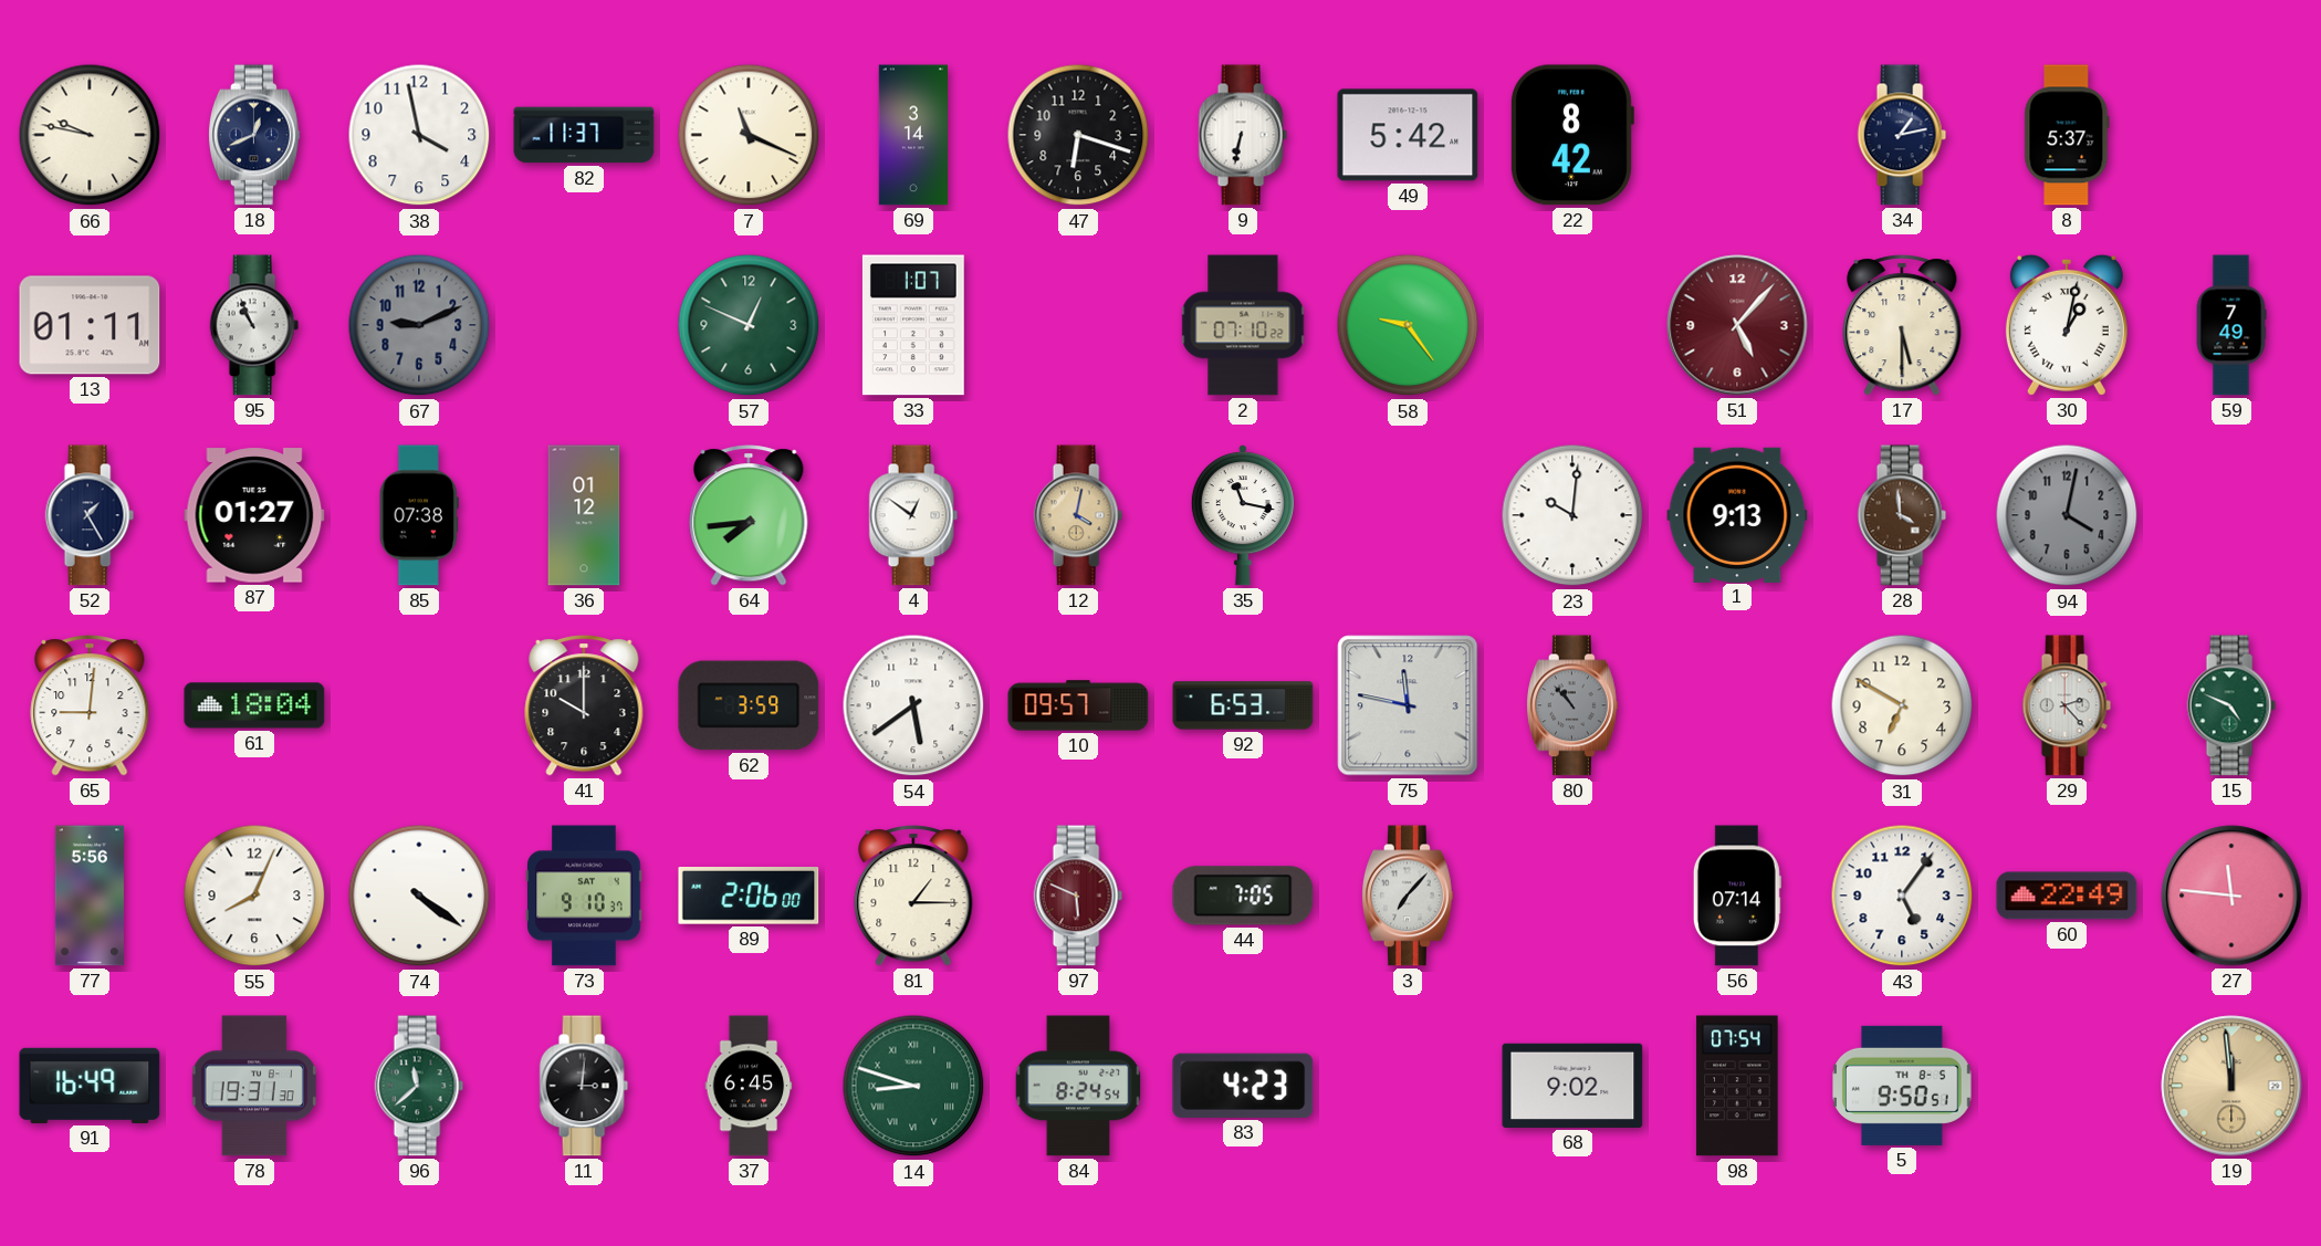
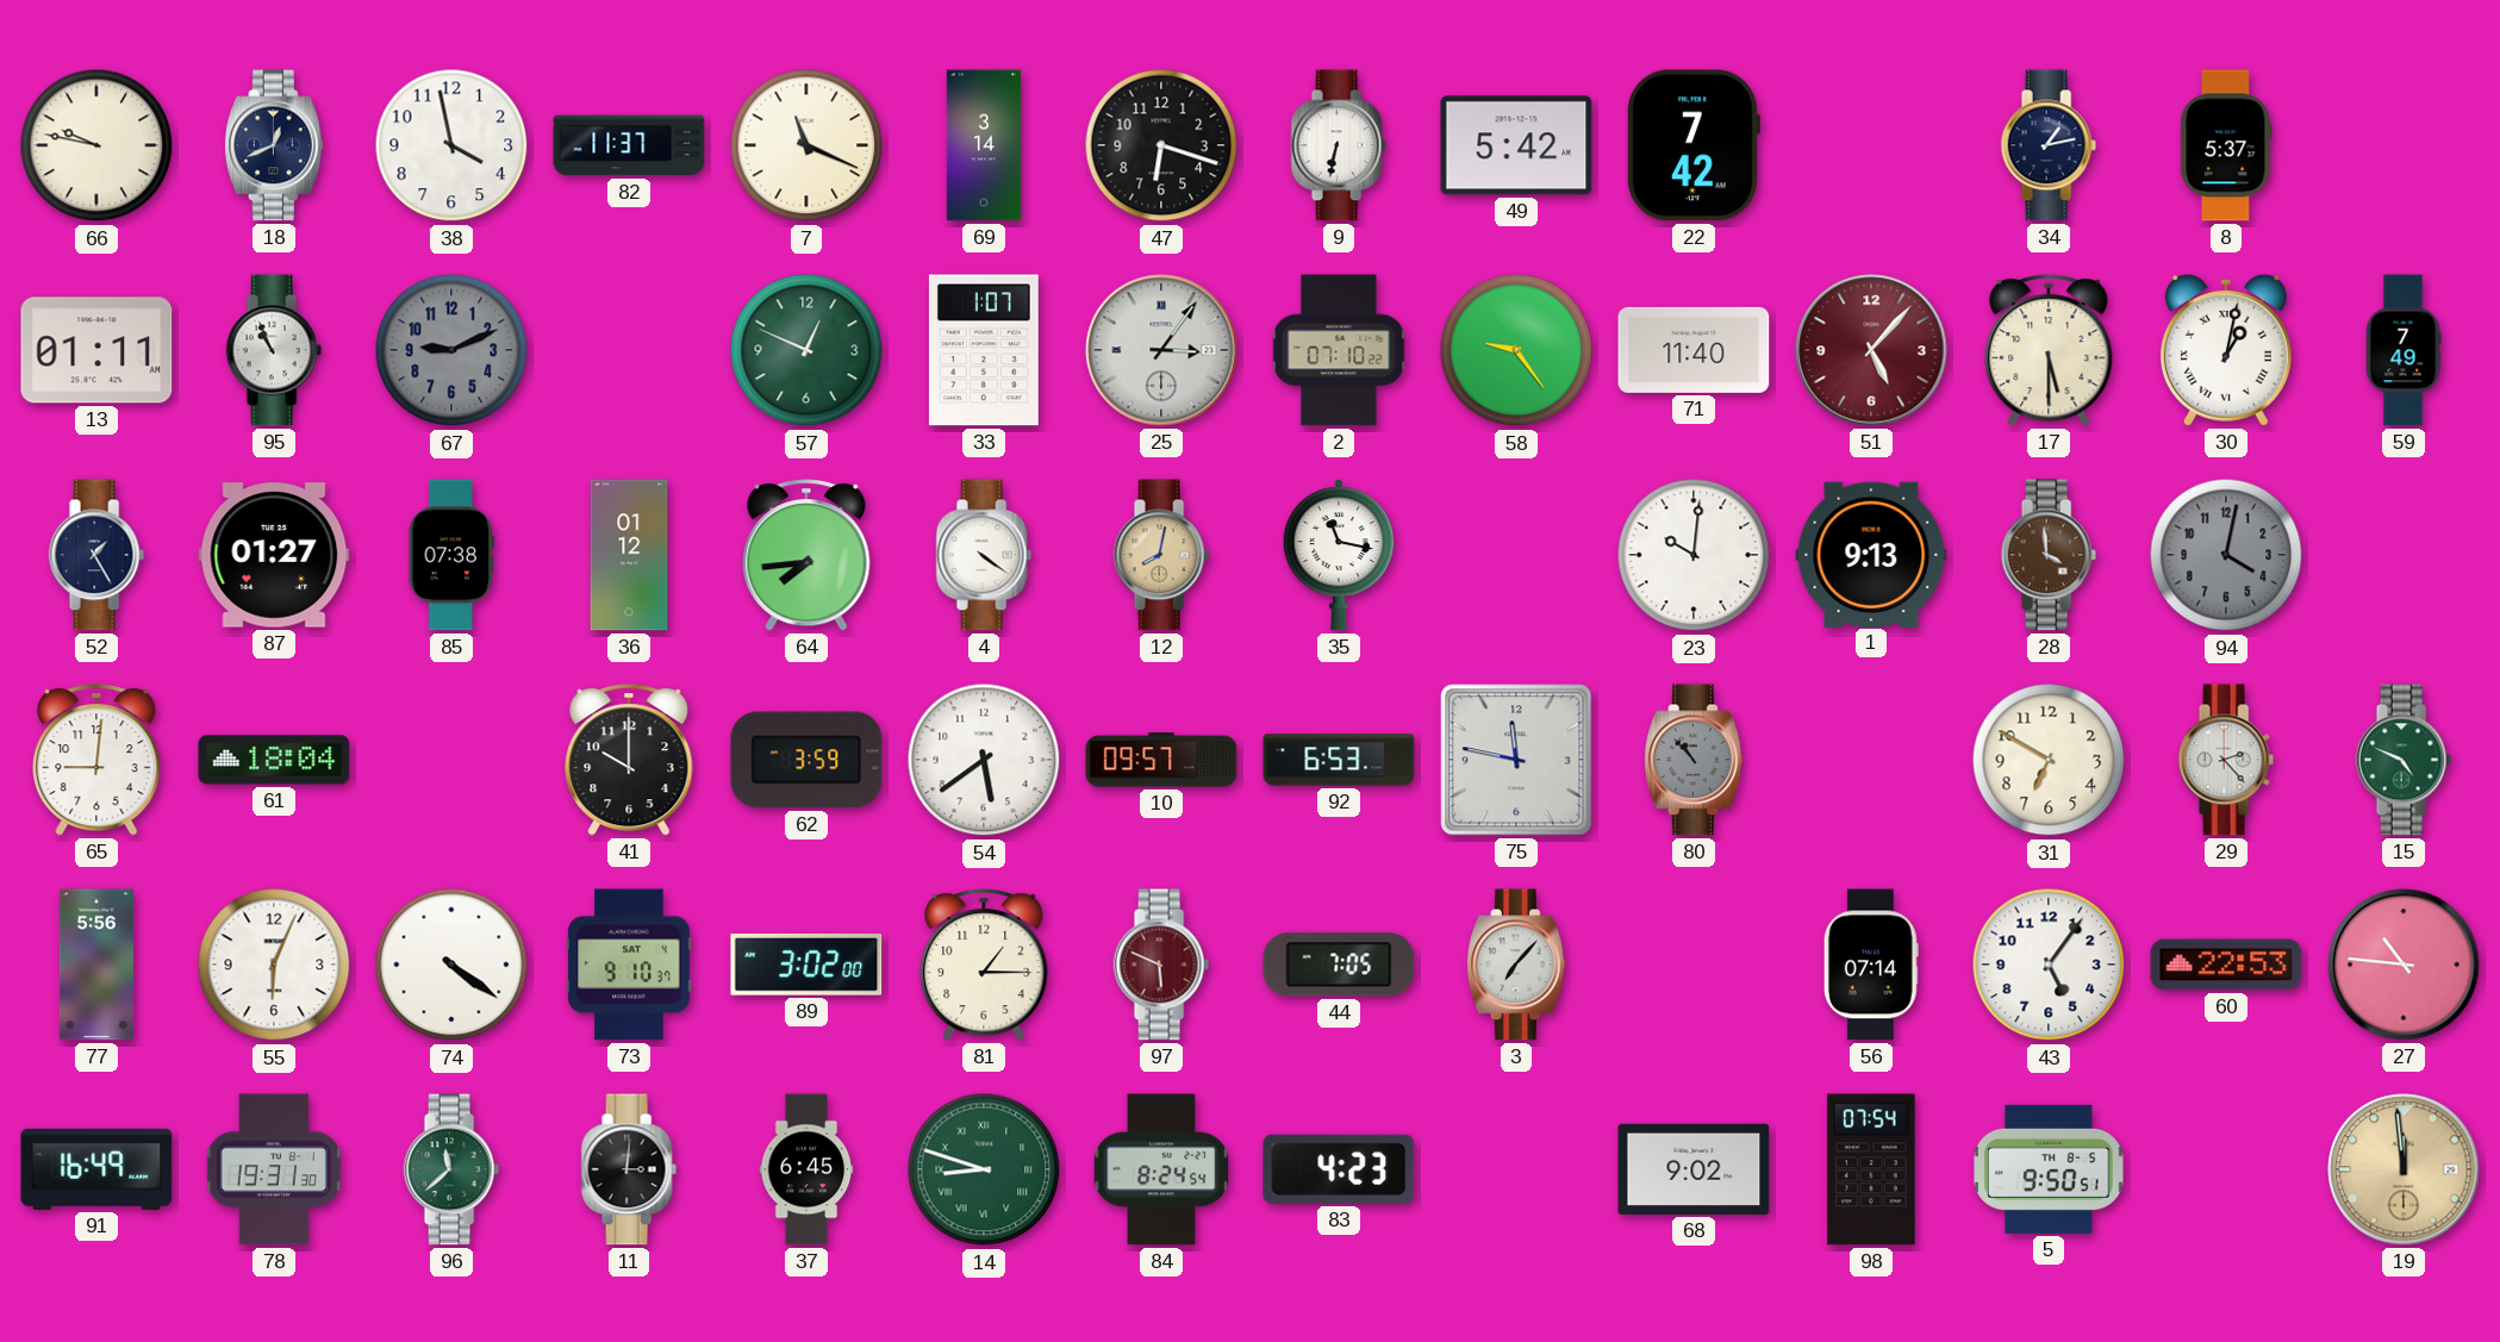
22: 8:42 -> 7:42
25: none -> 3:06
71: none -> 11:40
4: 12:51 -> 4:21
12: 4:02 -> 8:02
55: 8:04 -> 6:04
89: 2:06 -> 3:02
60: 22:49 -> 22:53
27: 11:46 -> 10:46
